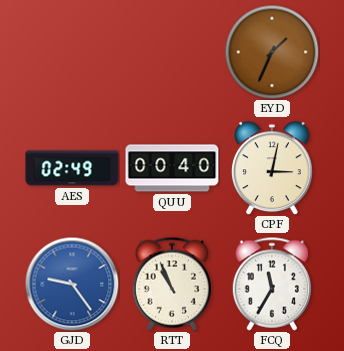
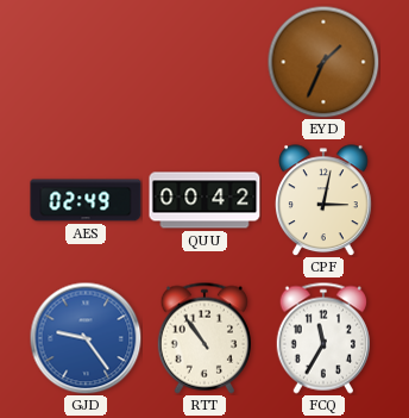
QUU: 00:40 -> 00:42
RTT: 10:56 -> 10:54
